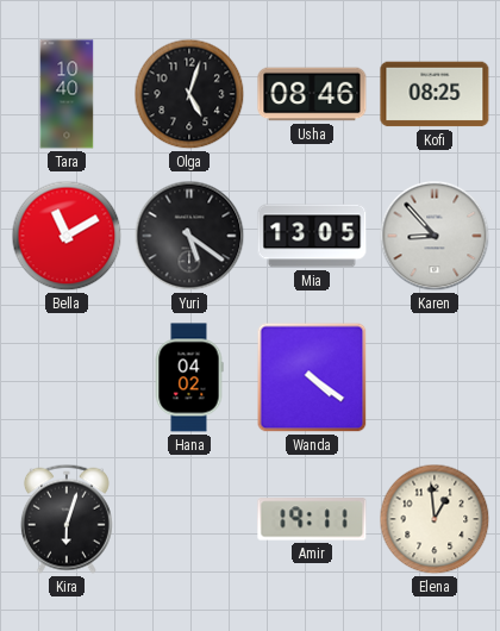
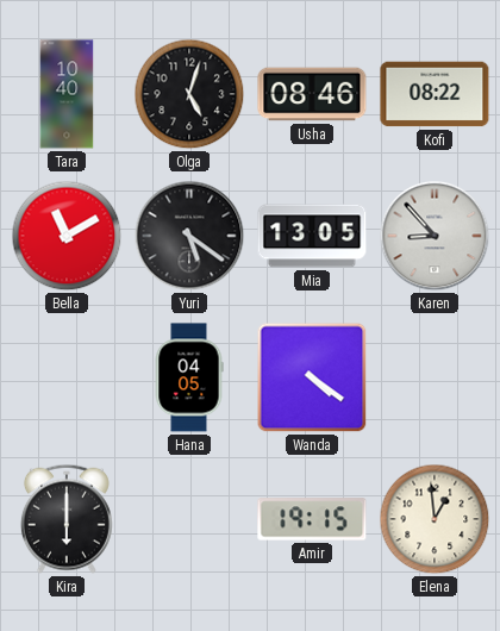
Kofi: 08:25 -> 08:22
Hana: 04:02 -> 04:05
Kira: 6:03 -> 6:00
Amir: 19:11 -> 19:15
